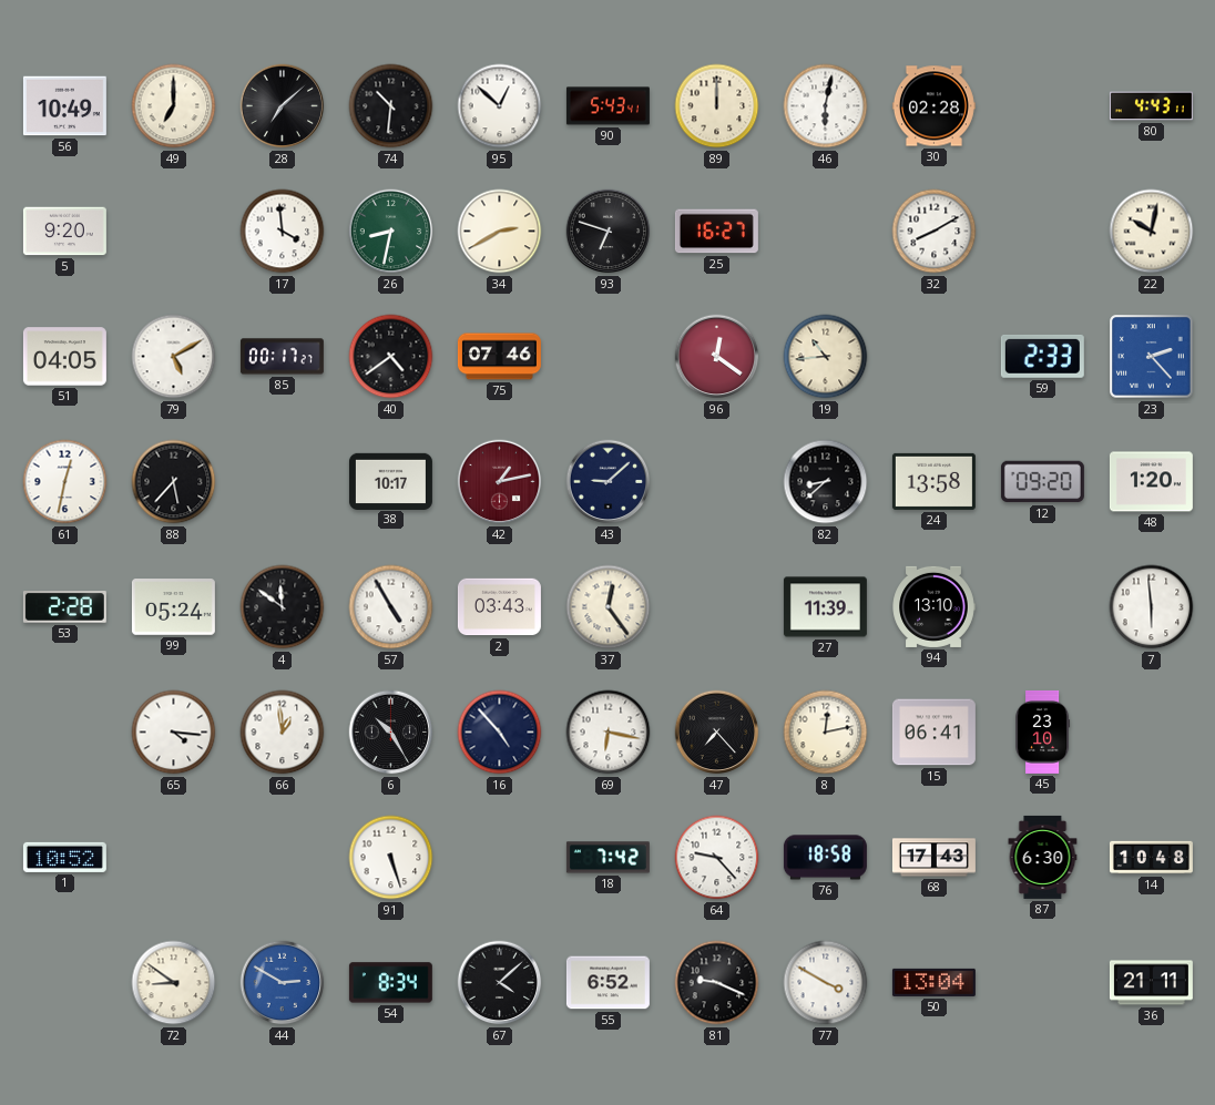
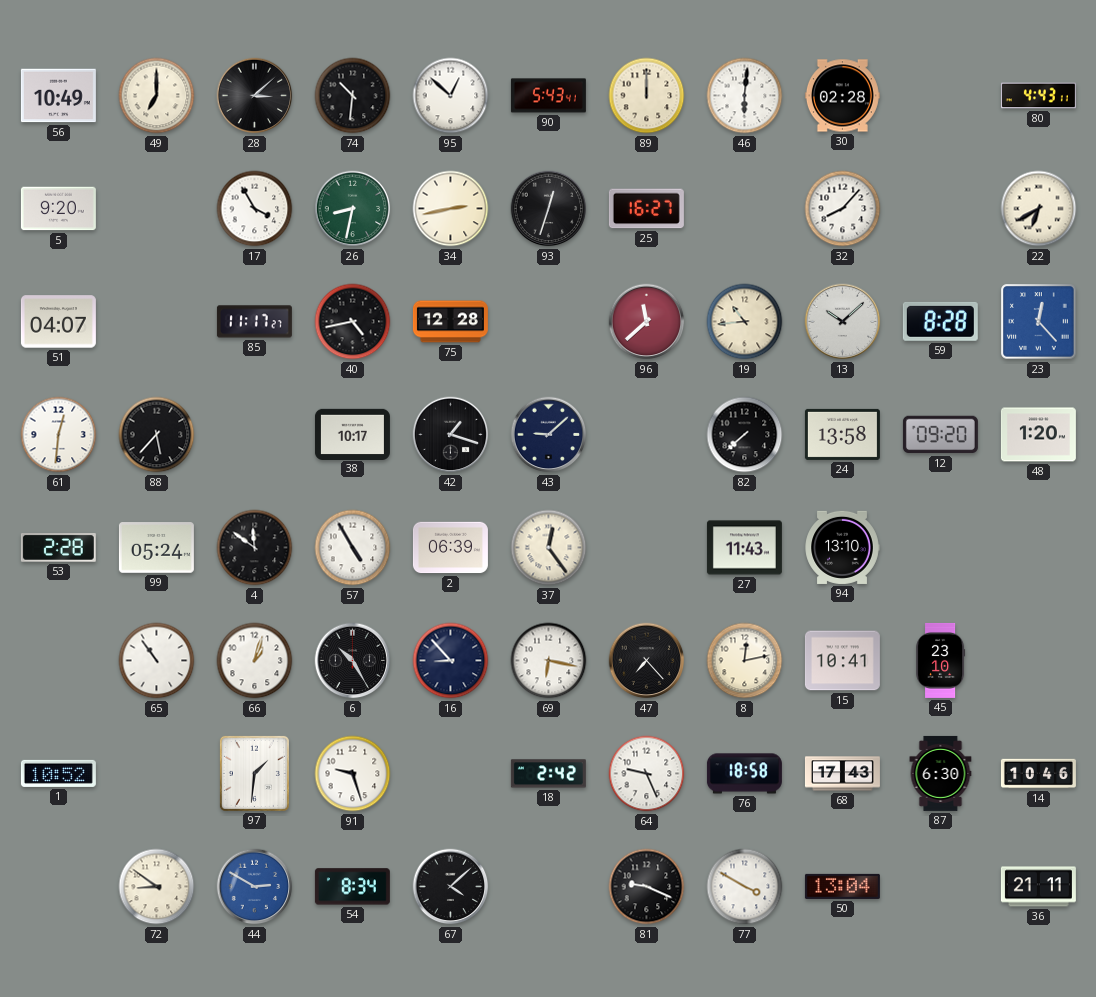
28: 7:08 -> 3:08
46: 6:02 -> 6:01
17: 3:59 -> 3:55
34: 2:40 -> 2:43
93: 6:48 -> 12:33
32: 8:10 -> 8:07
22: 10:02 -> 6:40
51: 04:05 -> 04:07
79: 5:10 -> none
85: 00:17 -> 11:17
40: 4:39 -> 4:43
75: 07:46 -> 12:28
96: 12:21 -> 11:38
13: none -> 10:08
59: 2:33 -> 8:28
23: 2:23 -> 12:23
61: 12:32 -> 12:31
42: 1:13 -> 1:18
42 dial: burgundy -> black
82: 8:38 -> 7:38
2: 03:43 -> 06:39
27: 11:39 -> 11:43
7: 5:59 -> none
65: 4:16 -> 10:54
66: 12:59 -> 1:03
16: 4:53 -> 8:53
15: 06:41 -> 10:41
97: none -> 1:31
91: 5:27 -> 9:27
18: 7:42 -> 2:42
64: 9:23 -> 9:26
14: 10:48 -> 10:46
55: 6:52 -> none
